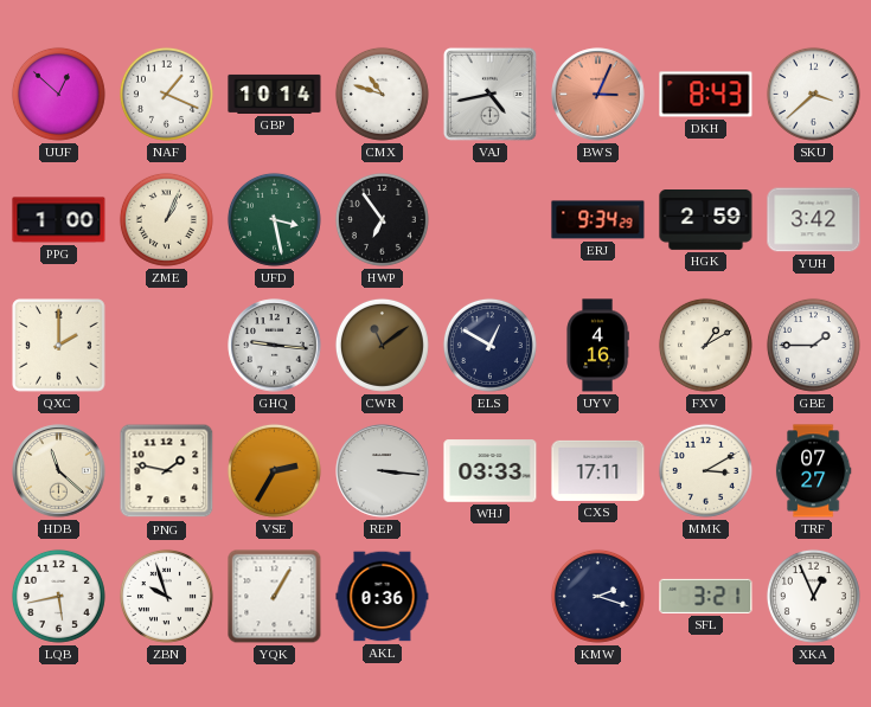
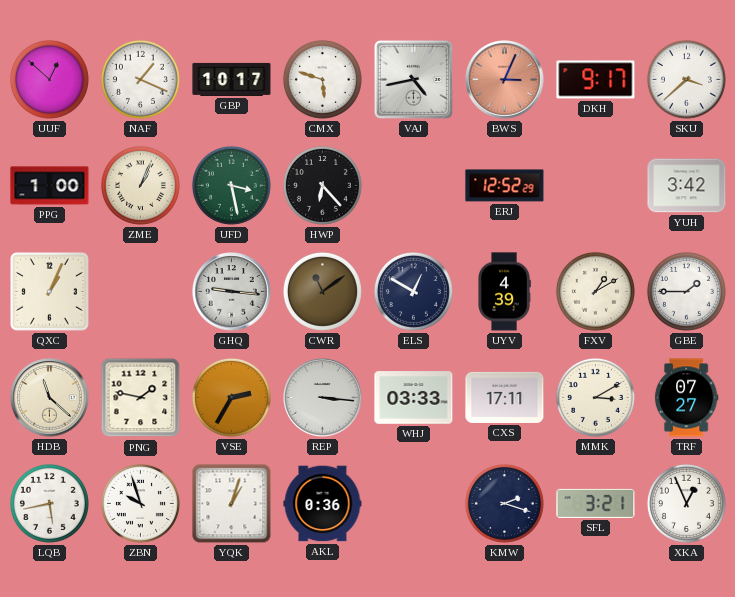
GBP: 10:14 -> 10:17
CMX: 10:48 -> 5:48
DKH: 8:43 -> 9:17
HWP: 6:54 -> 6:23
ERJ: 9:34 -> 12:52
HGK: 2:59 -> none
QXC: 2:00 -> 1:04
UYV: 4:16 -> 4:39
YQK: 1:05 -> 1:03
